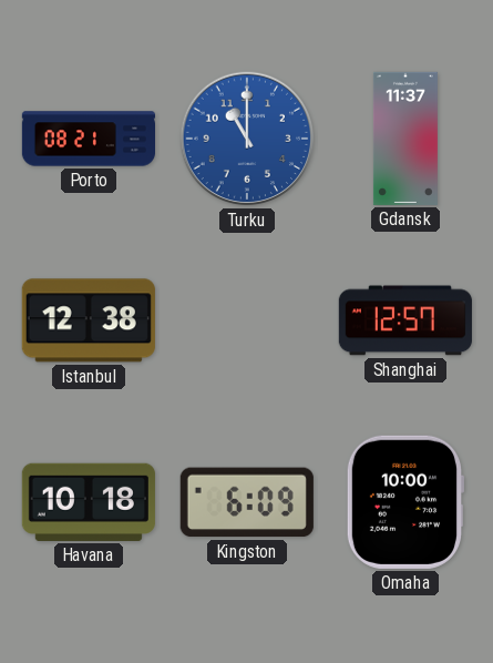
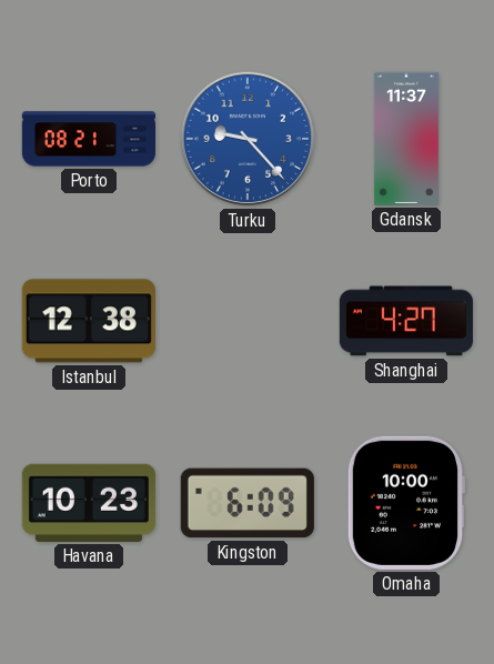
Turku: 11:00 -> 9:23
Shanghai: 12:57 -> 4:27
Havana: 10:18 -> 10:23
